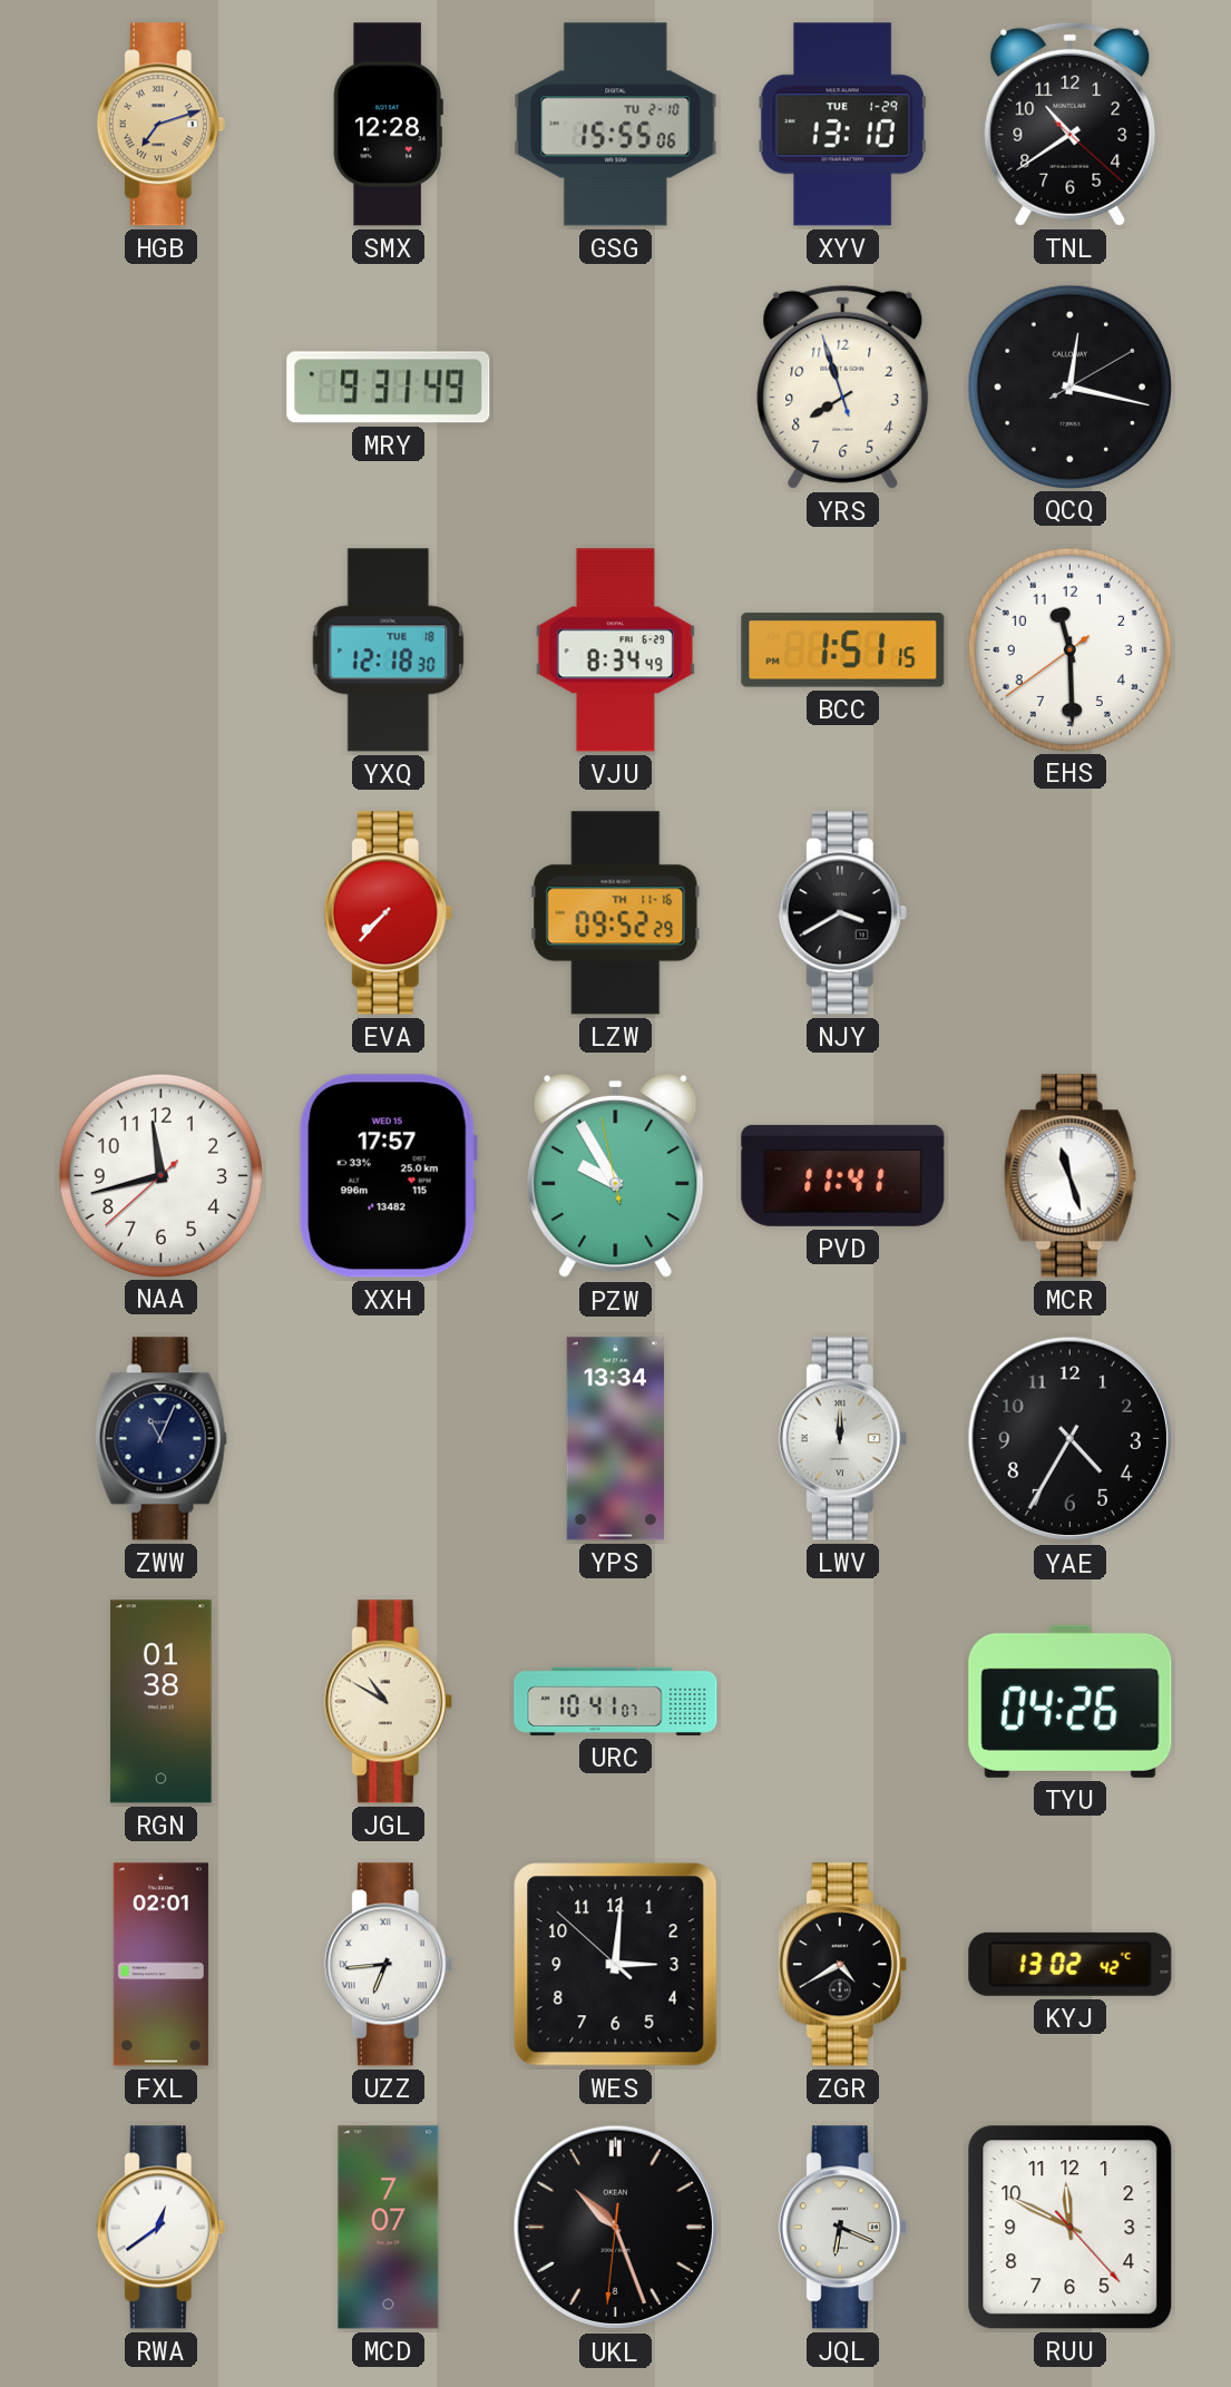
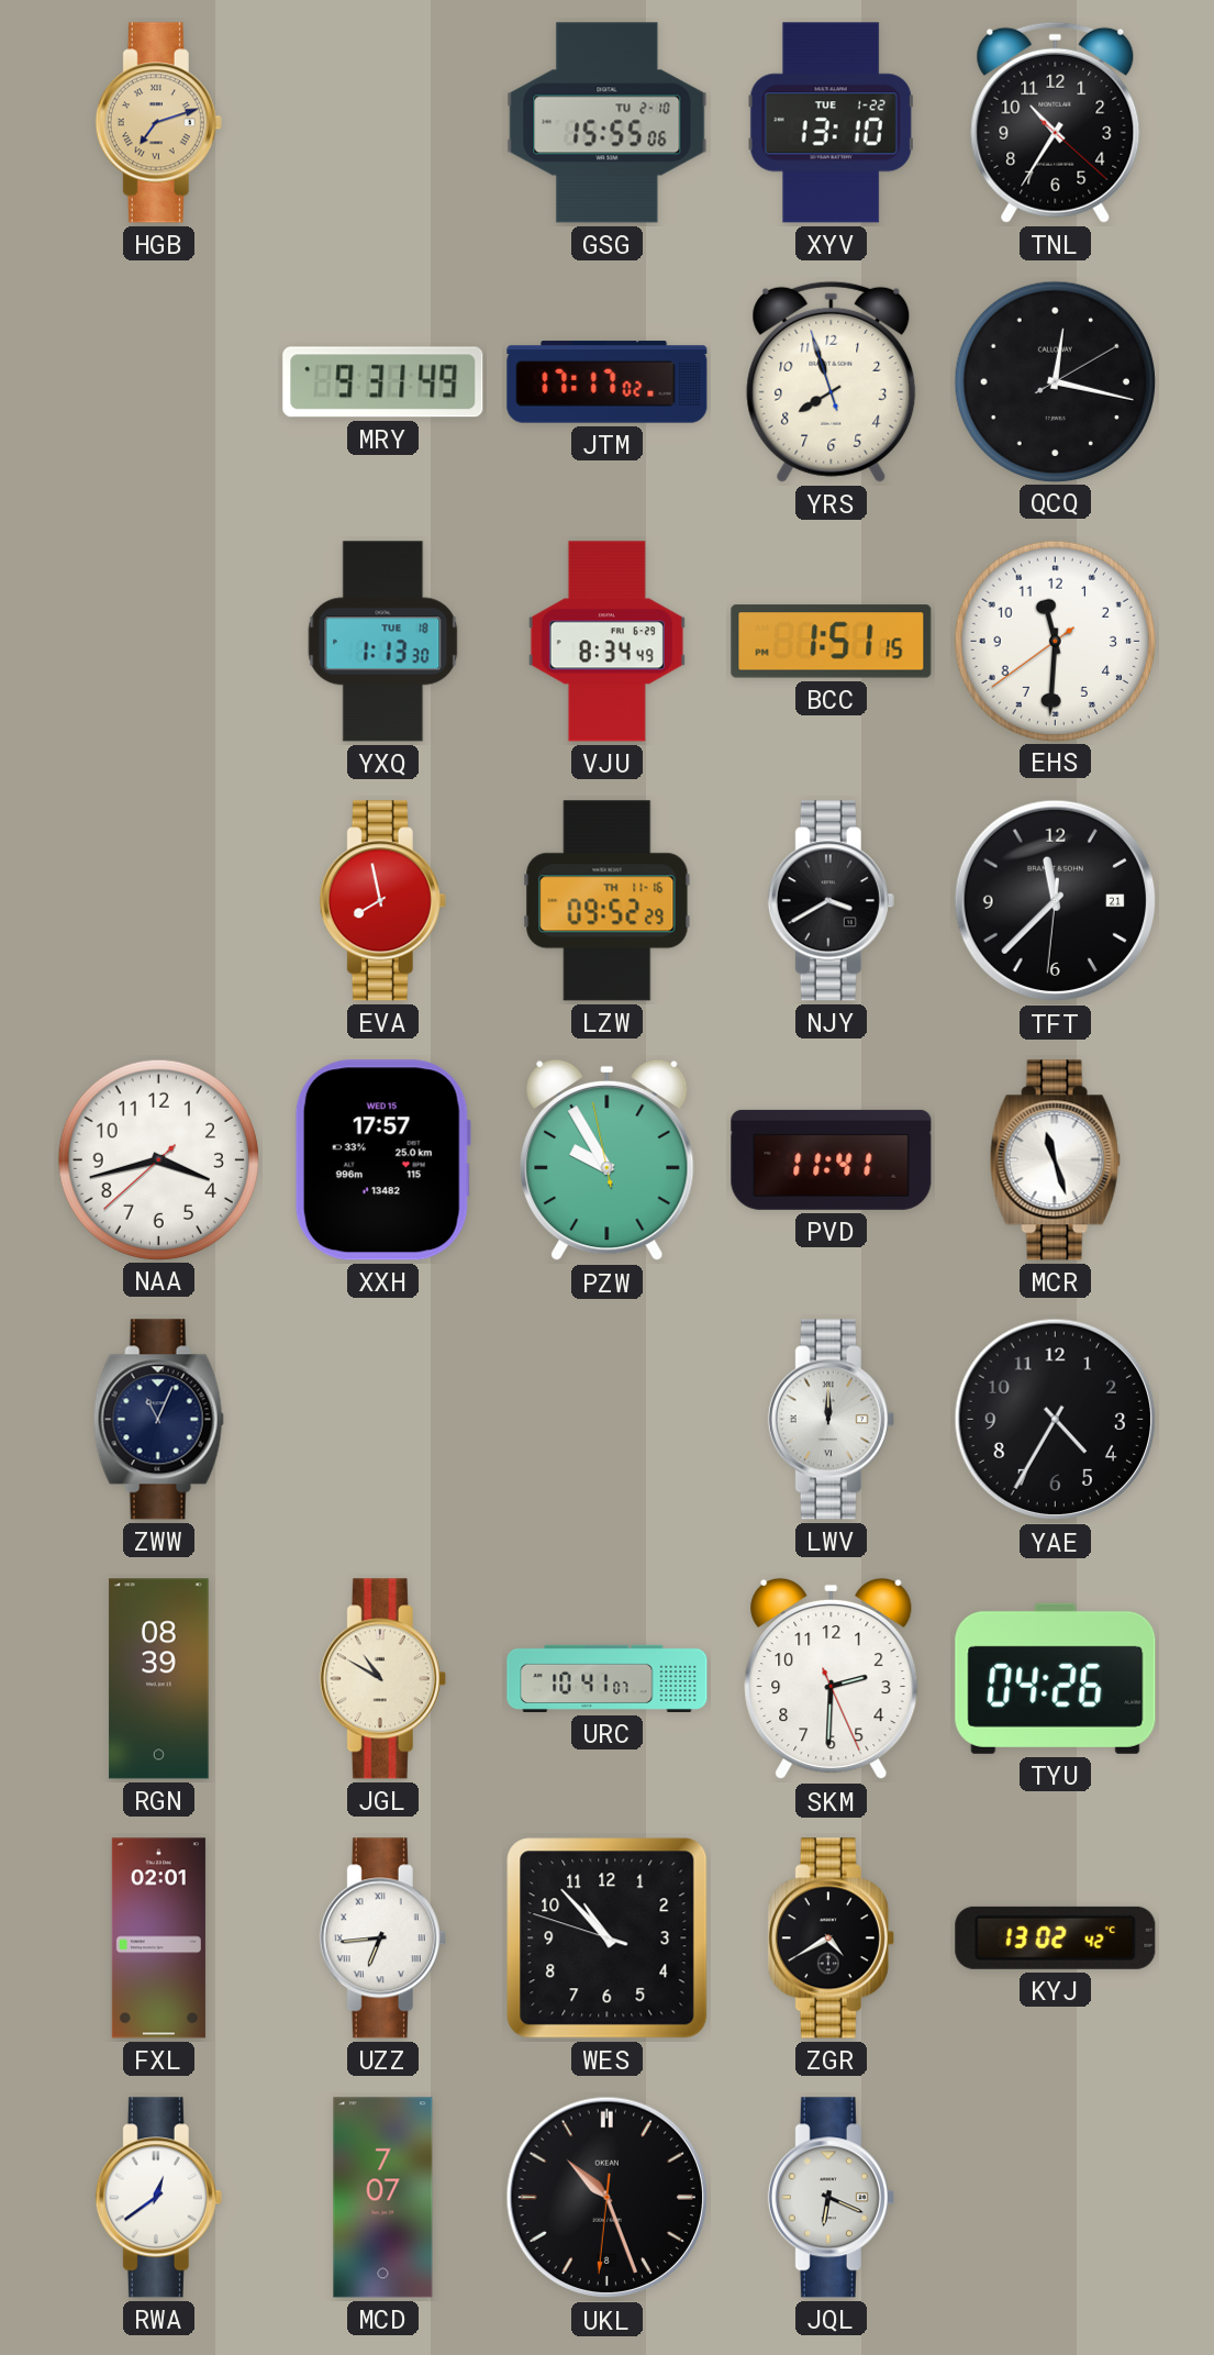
SMX: 12:28 -> none
XYV date: TUE 1-29 -> TUE 1-22
TNL: 10:39 -> 10:35
JTM: none -> 17:17
YXQ: 12:18 -> 1:13
EHS: 11:29 -> 11:30
EVA: 7:37 -> 7:58
TFT: none -> 11:37
NAA: 11:42 -> 3:42
YPS: 13:34 -> none
RGN: 01:38 -> 08:39
SKM: none -> 2:30
WES: 3:00 -> 10:52
RUU: 11:49 -> none
